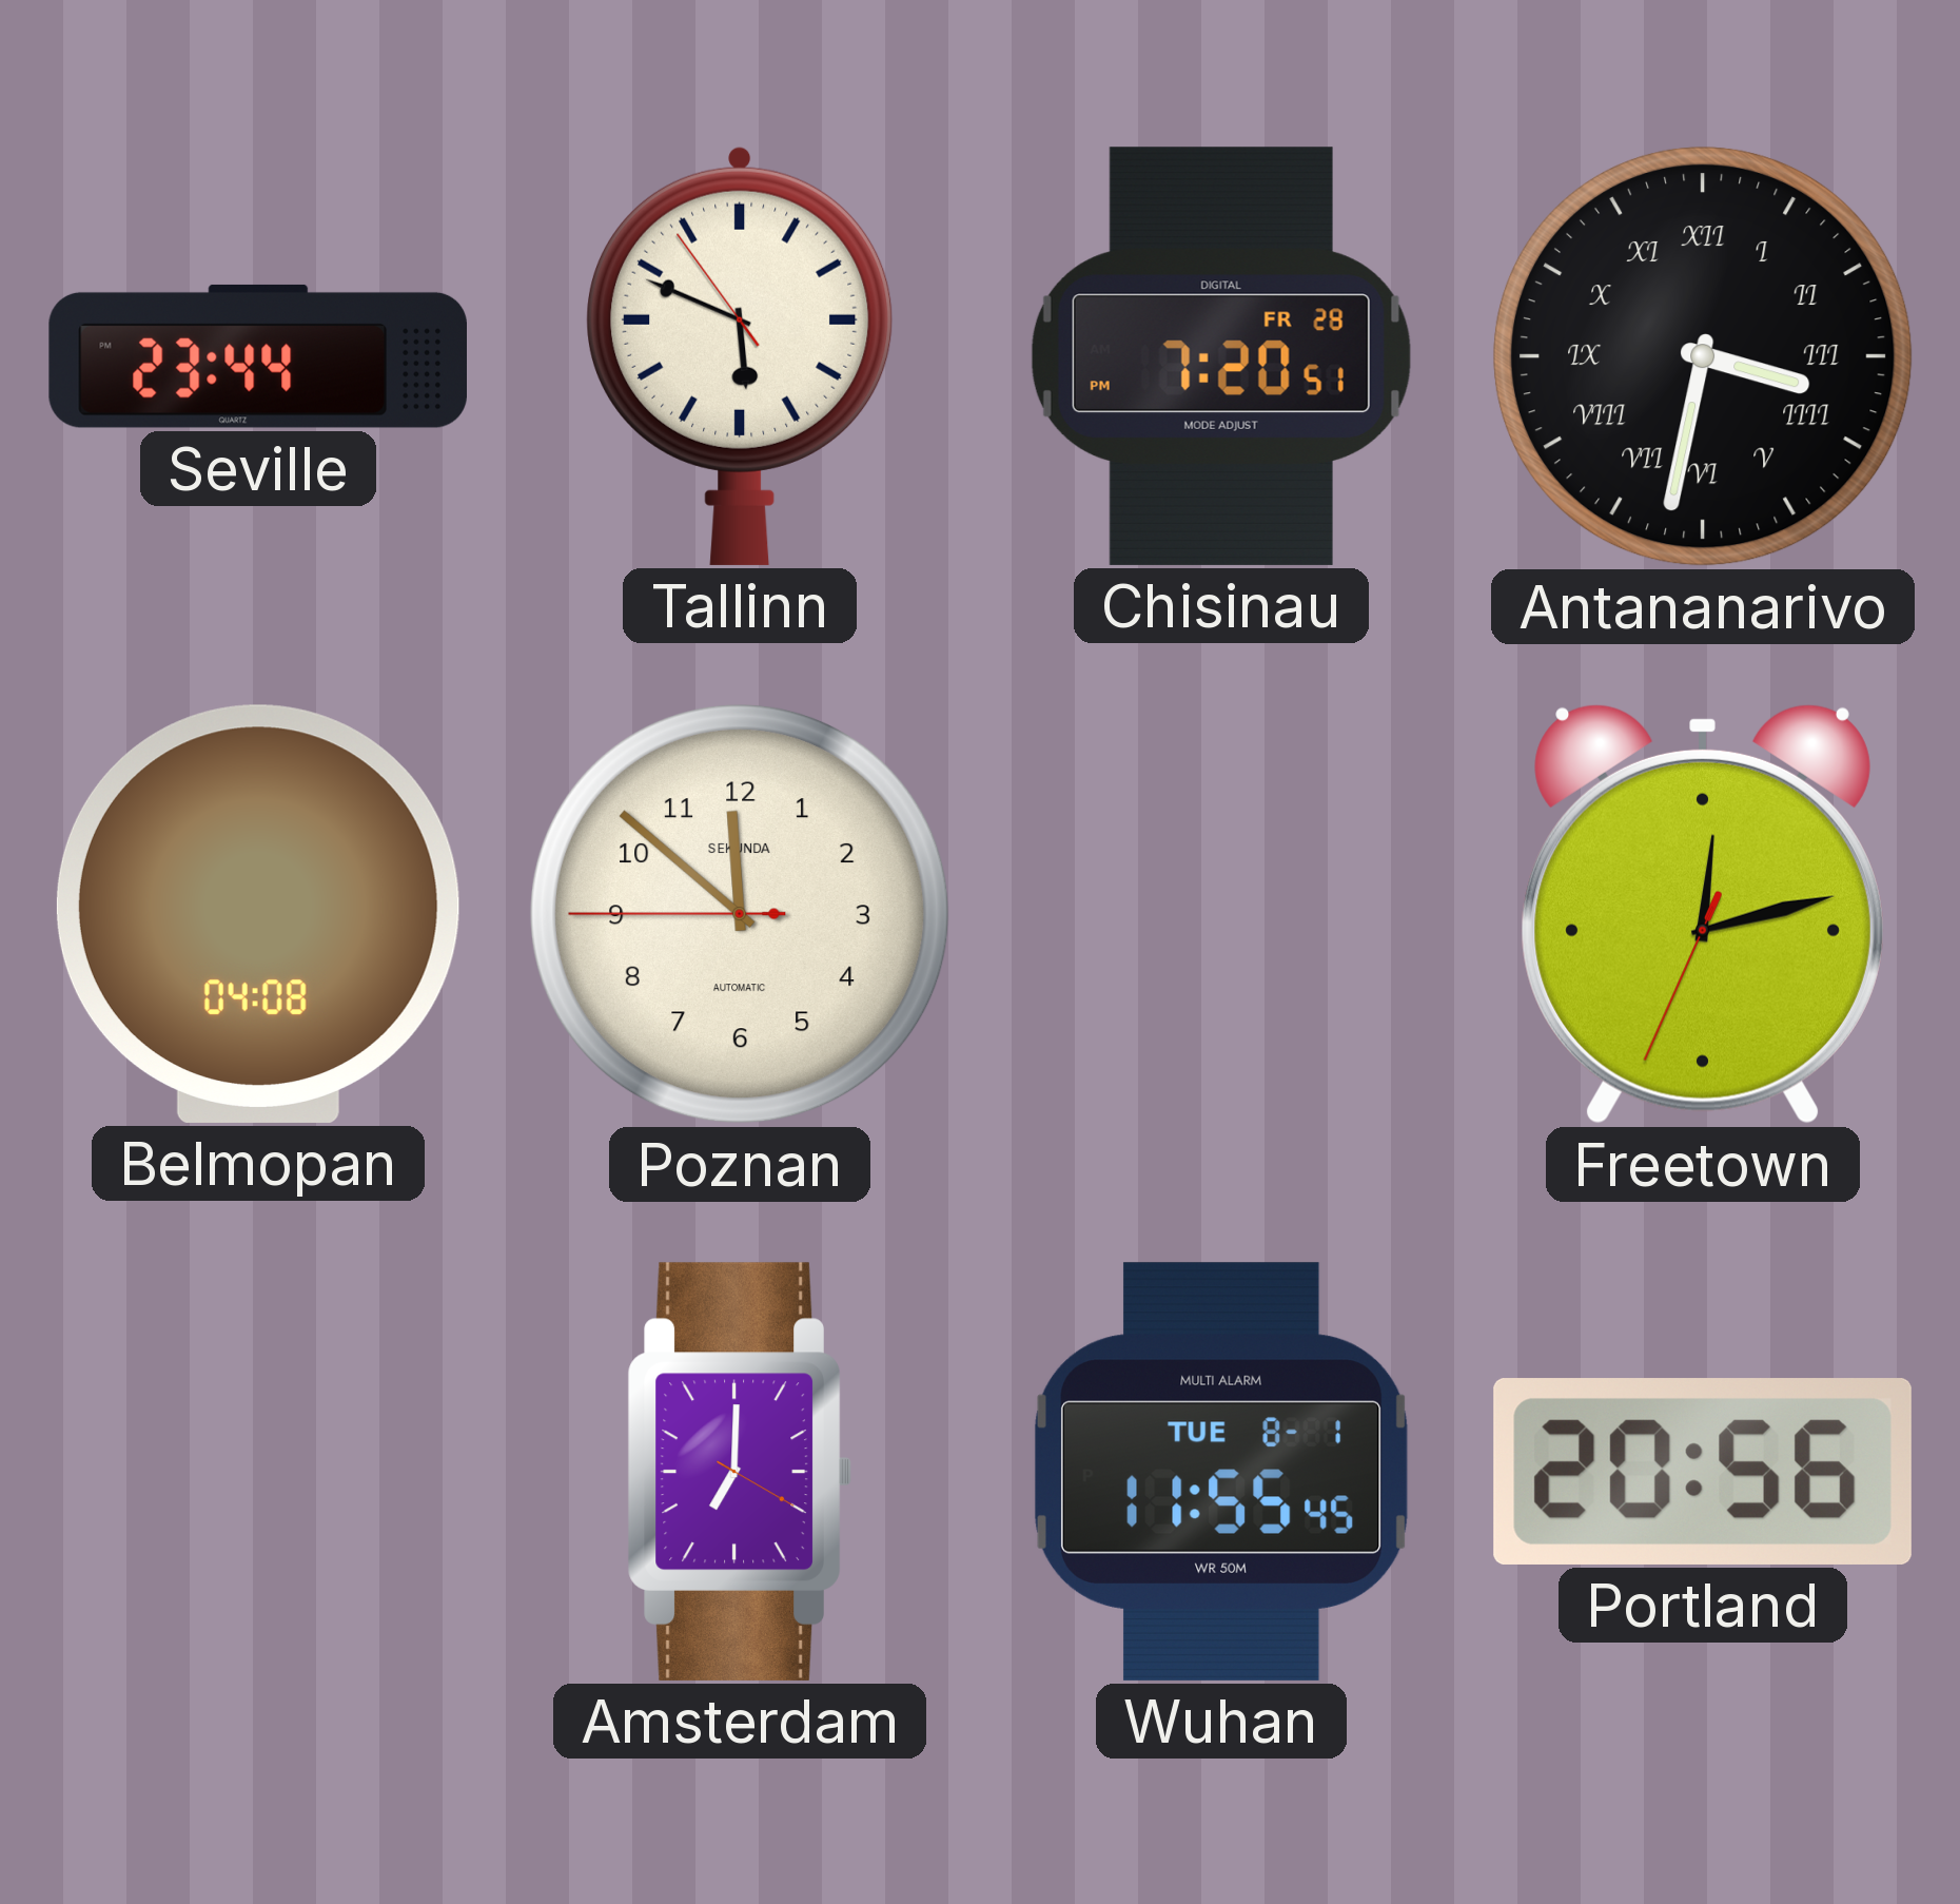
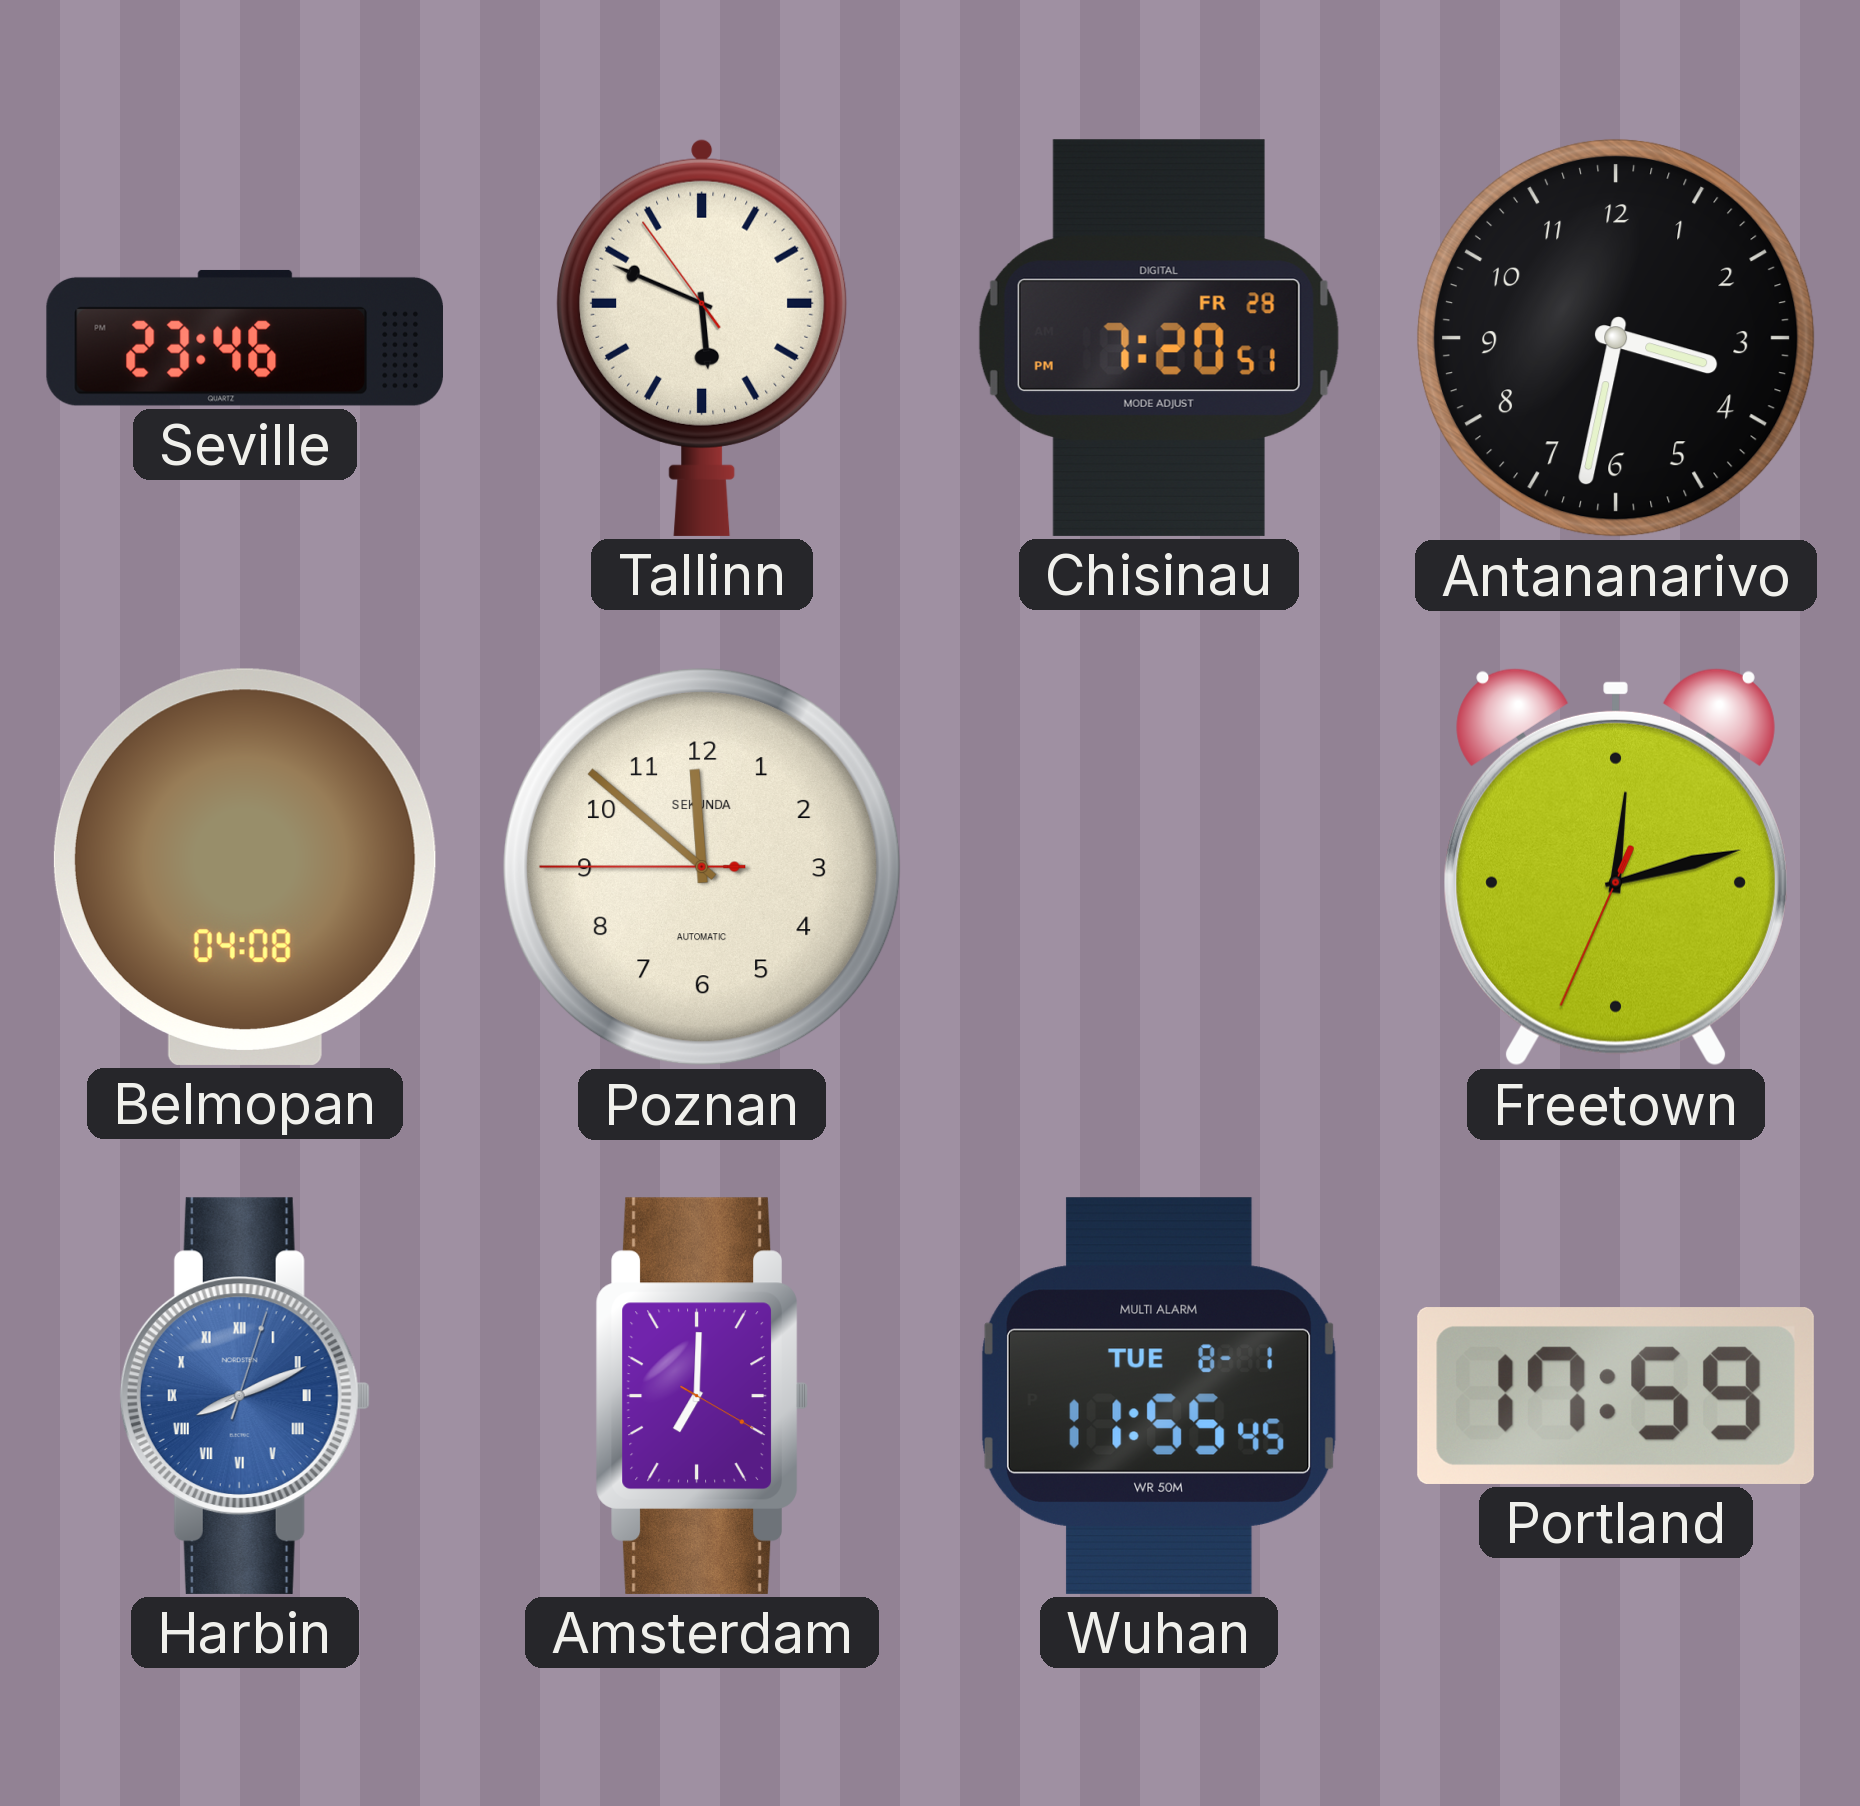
Seville: 23:44 -> 23:46
Antananarivo numerals: Roman -> Arabic
Harbin: none -> 8:11
Portland: 20:56 -> 17:59
